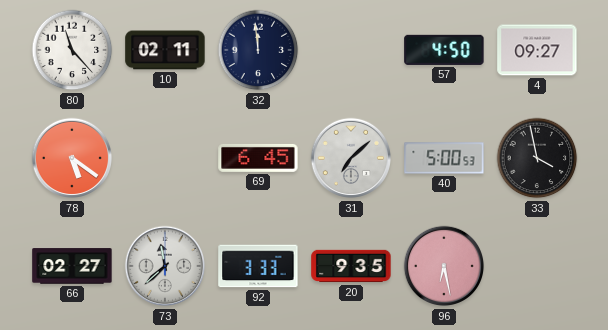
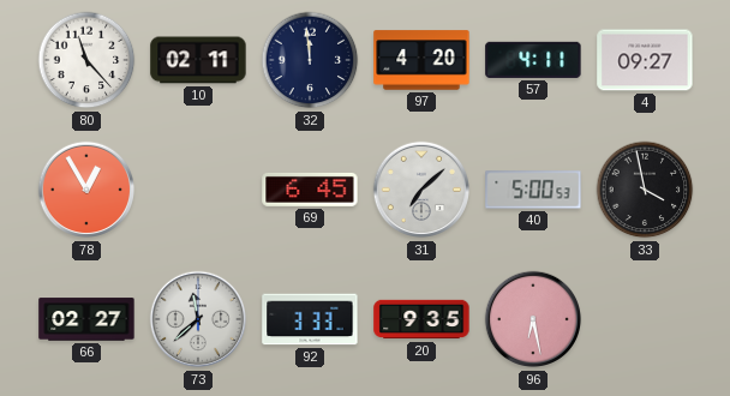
97: none -> 4:20
57: 4:50 -> 4:11
78: 5:21 -> 12:55
